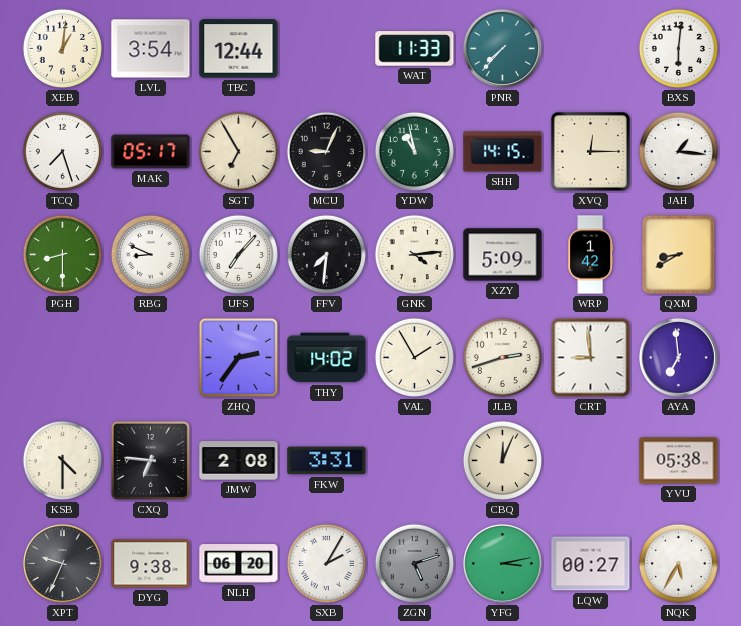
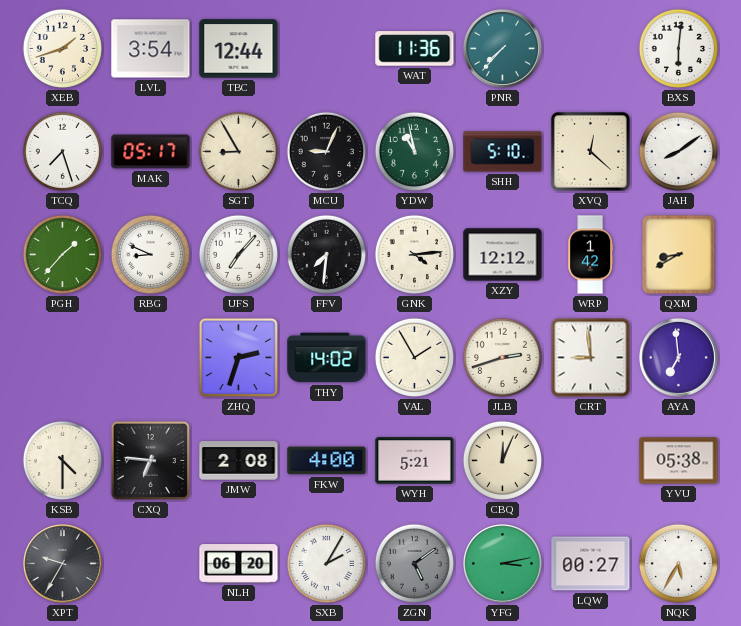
XEB: 1:01 -> 1:42
WAT: 11:33 -> 11:36
SGT: 6:55 -> 8:55
SHH: 14:15 -> 5:10
XVQ: 12:15 -> 12:22
JAH: 1:16 -> 8:09
PGH: 8:30 -> 1:37
XZY: 5:09 -> 12:12
ZHQ: 2:36 -> 2:33
FKW: 3:31 -> 4:00
WYH: none -> 5:21
XPT: 9:34 -> 9:35
DYG: 9:38 -> none
ZGN: 5:12 -> 5:09
